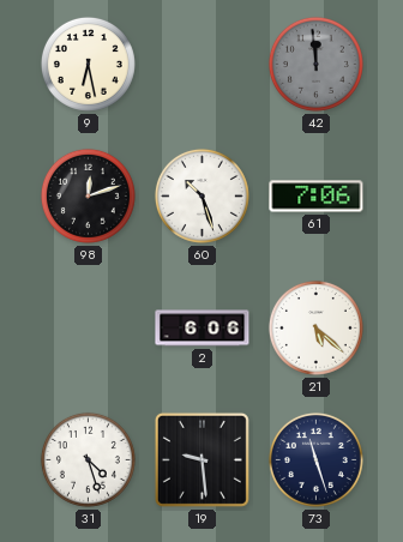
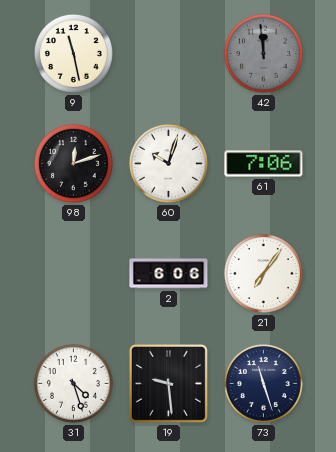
9: 6:28 -> 11:28
60: 10:27 -> 10:03
21: 5:22 -> 7:06
